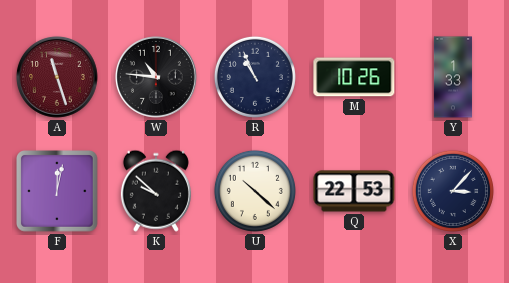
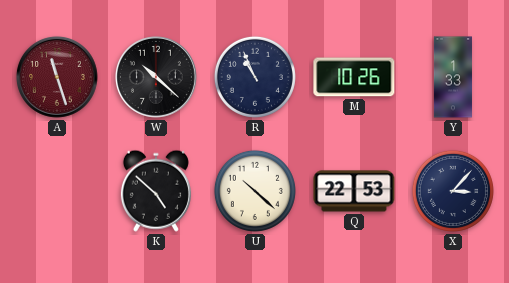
W: 10:46 -> 10:22
F: 12:02 -> none
K: 9:52 -> 4:52
